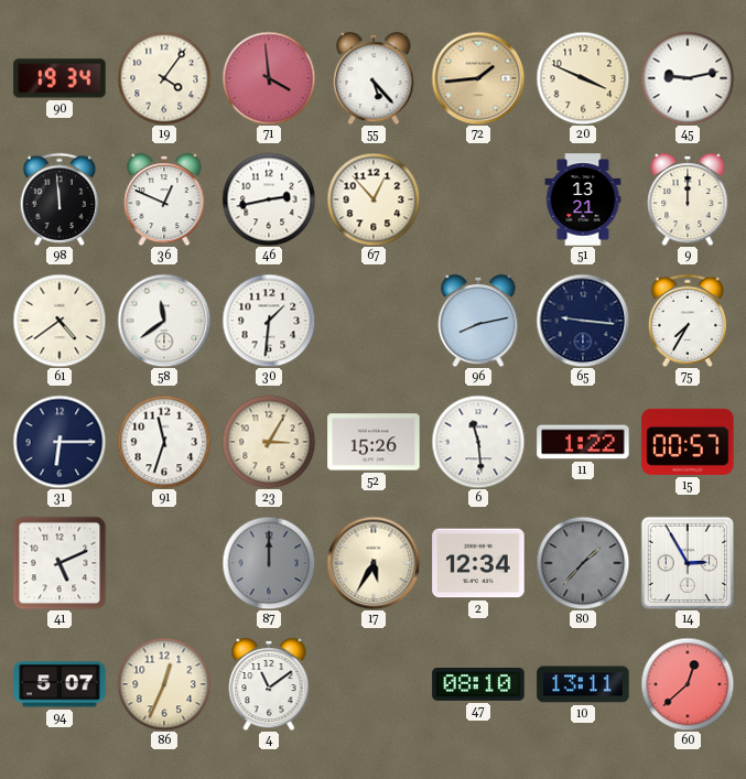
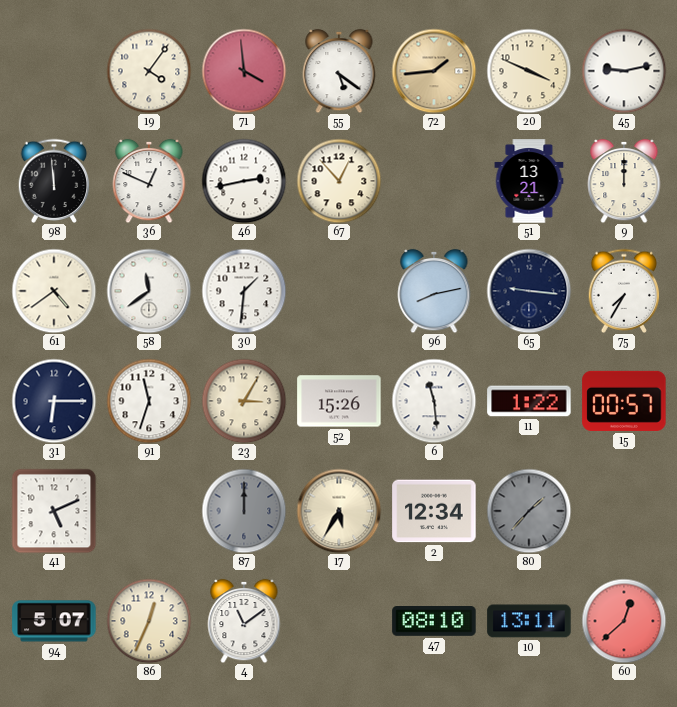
90: 19:34 -> none
55: 5:23 -> 5:21
14: 2:55 -> none
